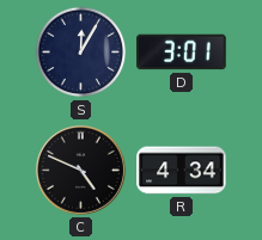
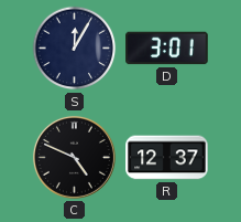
R: 4:34 -> 12:37
